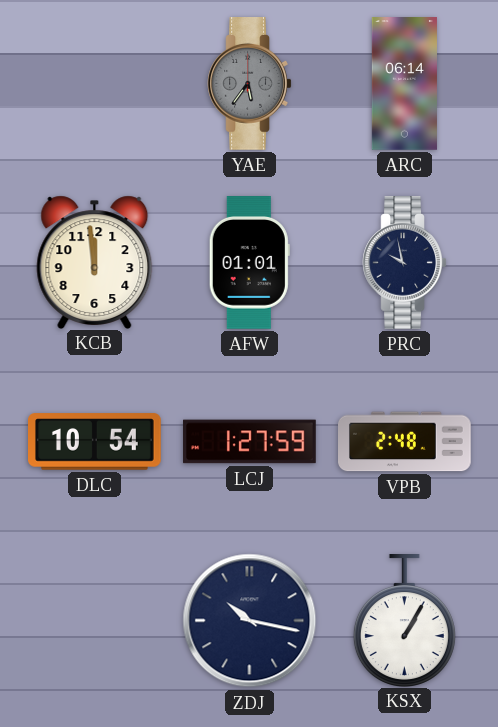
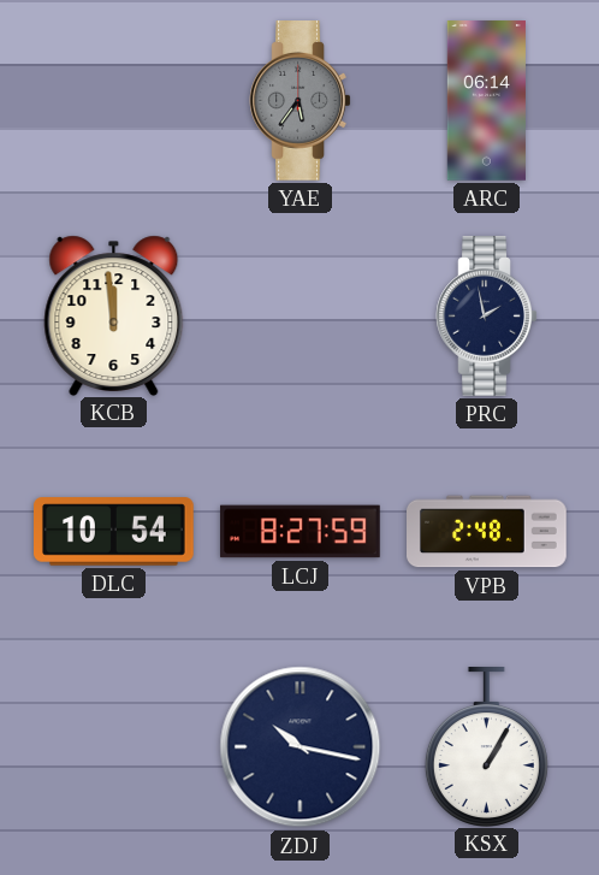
AFW: 01:01 -> none
PRC: 9:58 -> 1:58
LCJ: 1:27 -> 8:27
